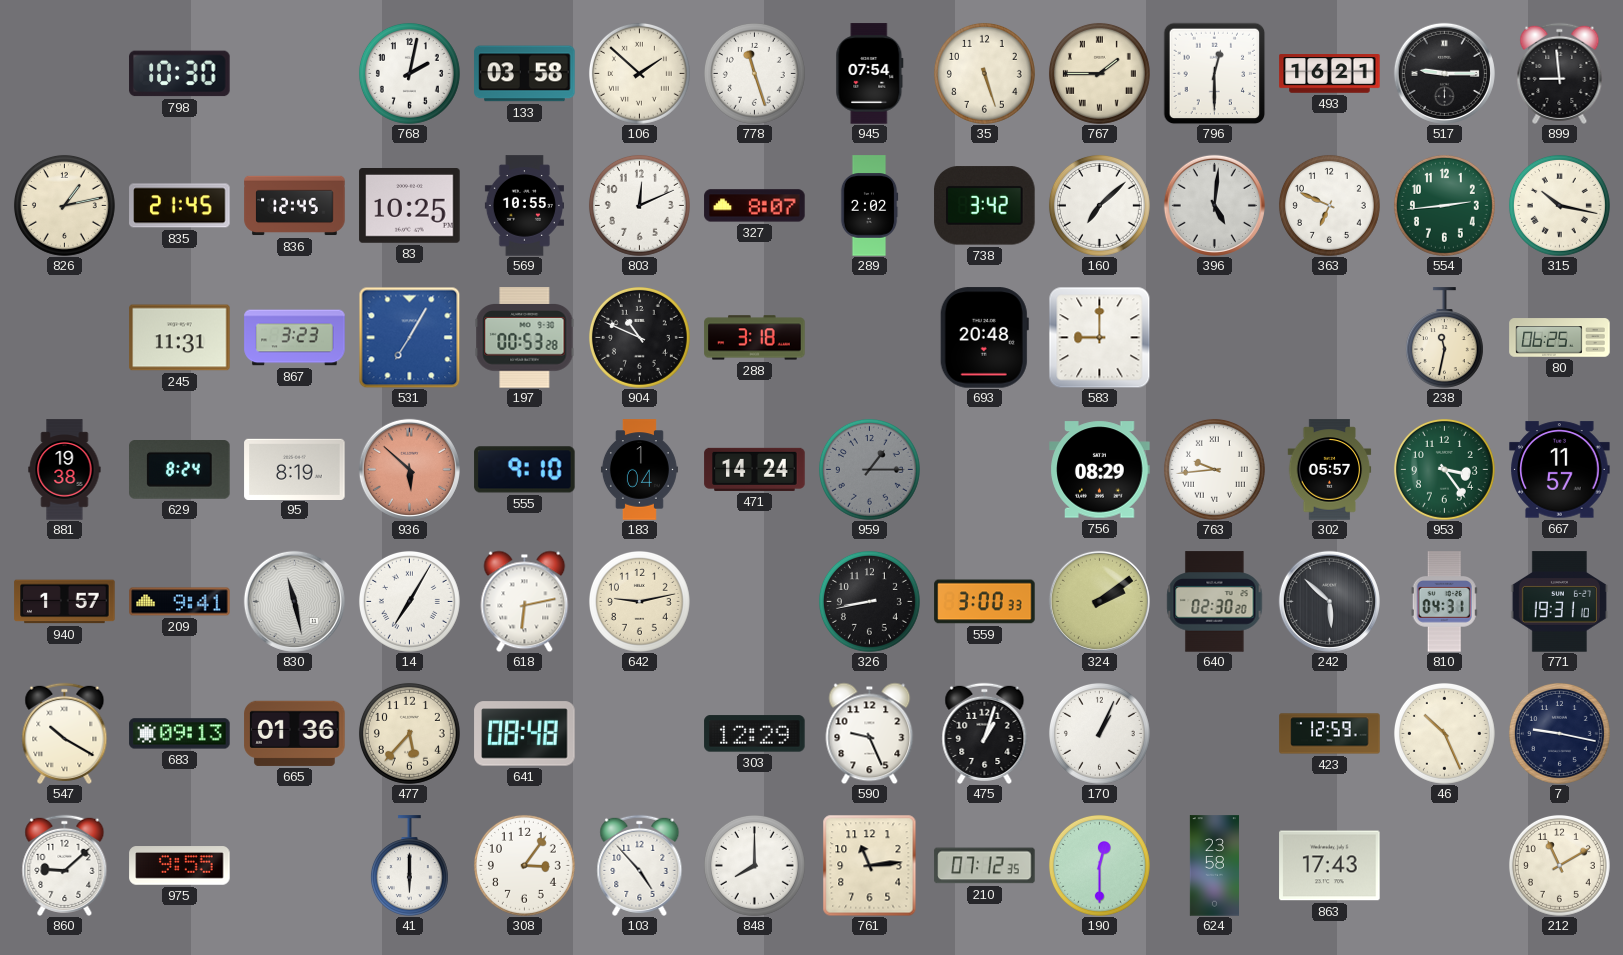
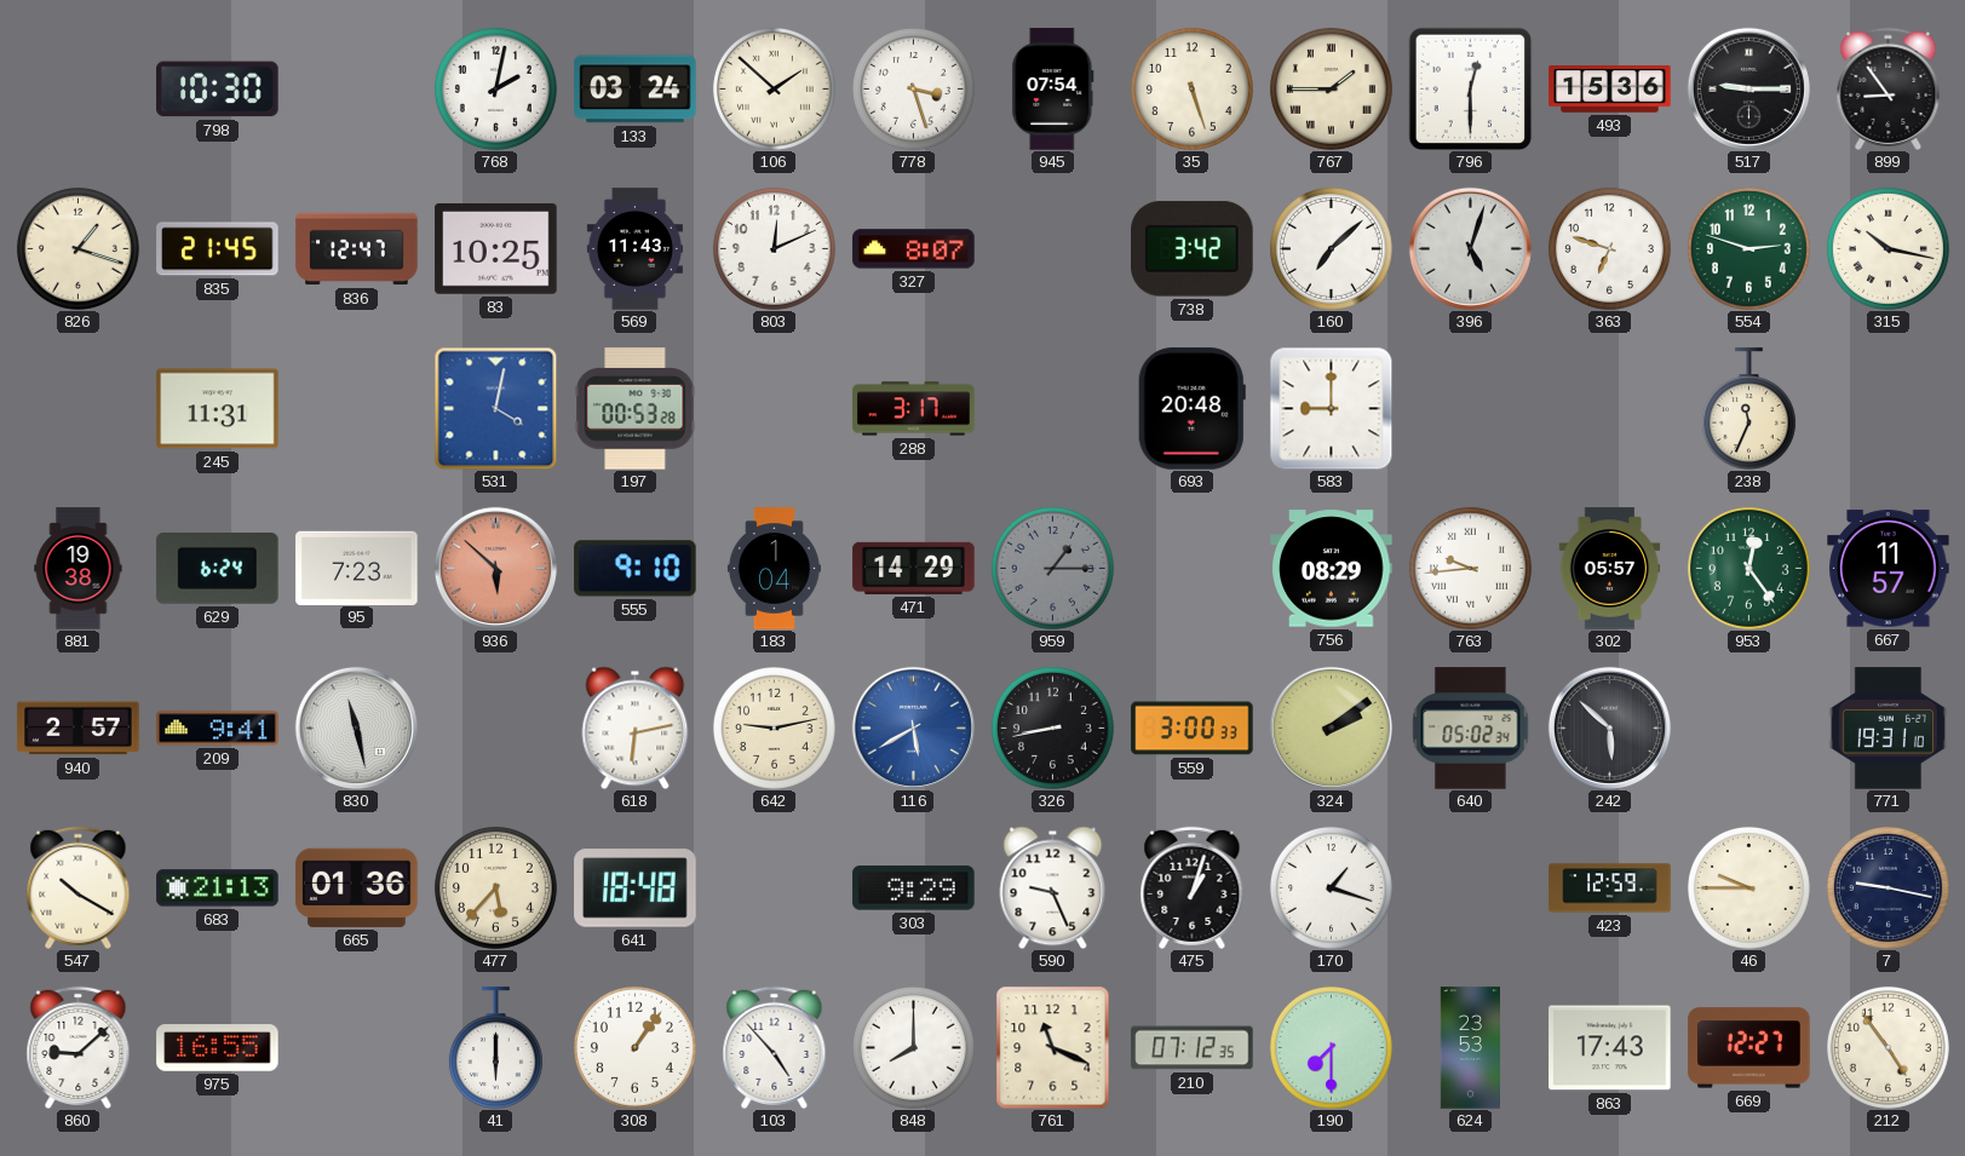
133: 03:58 -> 03:24
778: 11:27 -> 3:27
493: 16:21 -> 15:36
899: 8:59 -> 8:54
826: 1:13 -> 1:18
836: 12:45 -> 12:47
569: 10:55 -> 11:43
289: 2:02 -> none
396: 5:01 -> 5:03
363: 6:49 -> 6:48
554: 2:44 -> 2:48
867: 3:23 -> none
531: 7:05 -> 4:02
904: 10:49 -> none
288: 3:18 -> 3:17
238: 11:32 -> 11:34
80: 06:25 -> none
629: 8:24 -> 6:24
95: 8:19 -> 7:23
471: 14:24 -> 14:29
953: 3:24 -> 12:24
940: 1:57 -> 2:57
14: 7:05 -> none
116: none -> 5:40
640: 02:30 -> 05:02
810: 04:31 -> none
683: 09:13 -> 21:13
641: 08:48 -> 18:48
303: 12:29 -> 9:29
170: 1:04 -> 1:18
46: 10:26 -> 9:45
975: 9:55 -> 16:55
308: 3:06 -> 1:06
761: 11:14 -> 11:19
190: 12:30 -> 7:30
624: 23:58 -> 23:53
669: none -> 12:27
212: 11:10 -> 4:54
